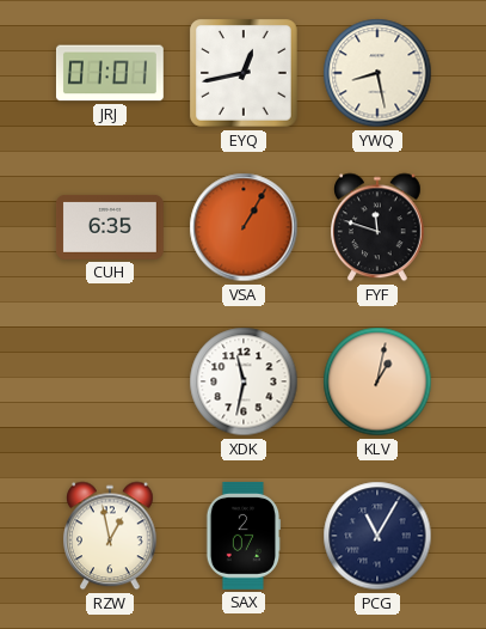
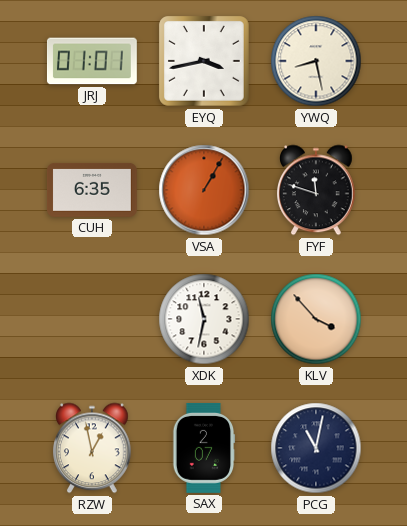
EYQ: 12:43 -> 3:43
KLV: 1:02 -> 3:53
PCG: 11:05 -> 11:02
